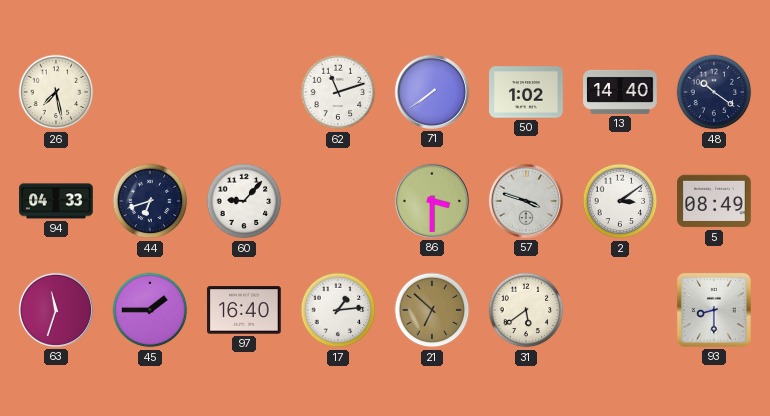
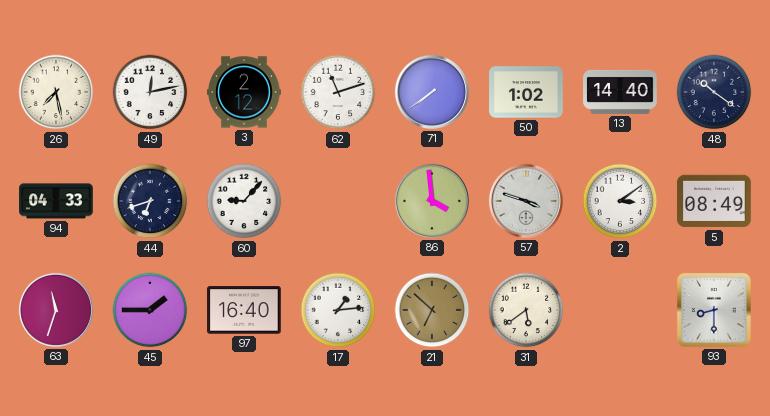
49: none -> 12:13
3: none -> 2:12
86: 3:30 -> 3:59
